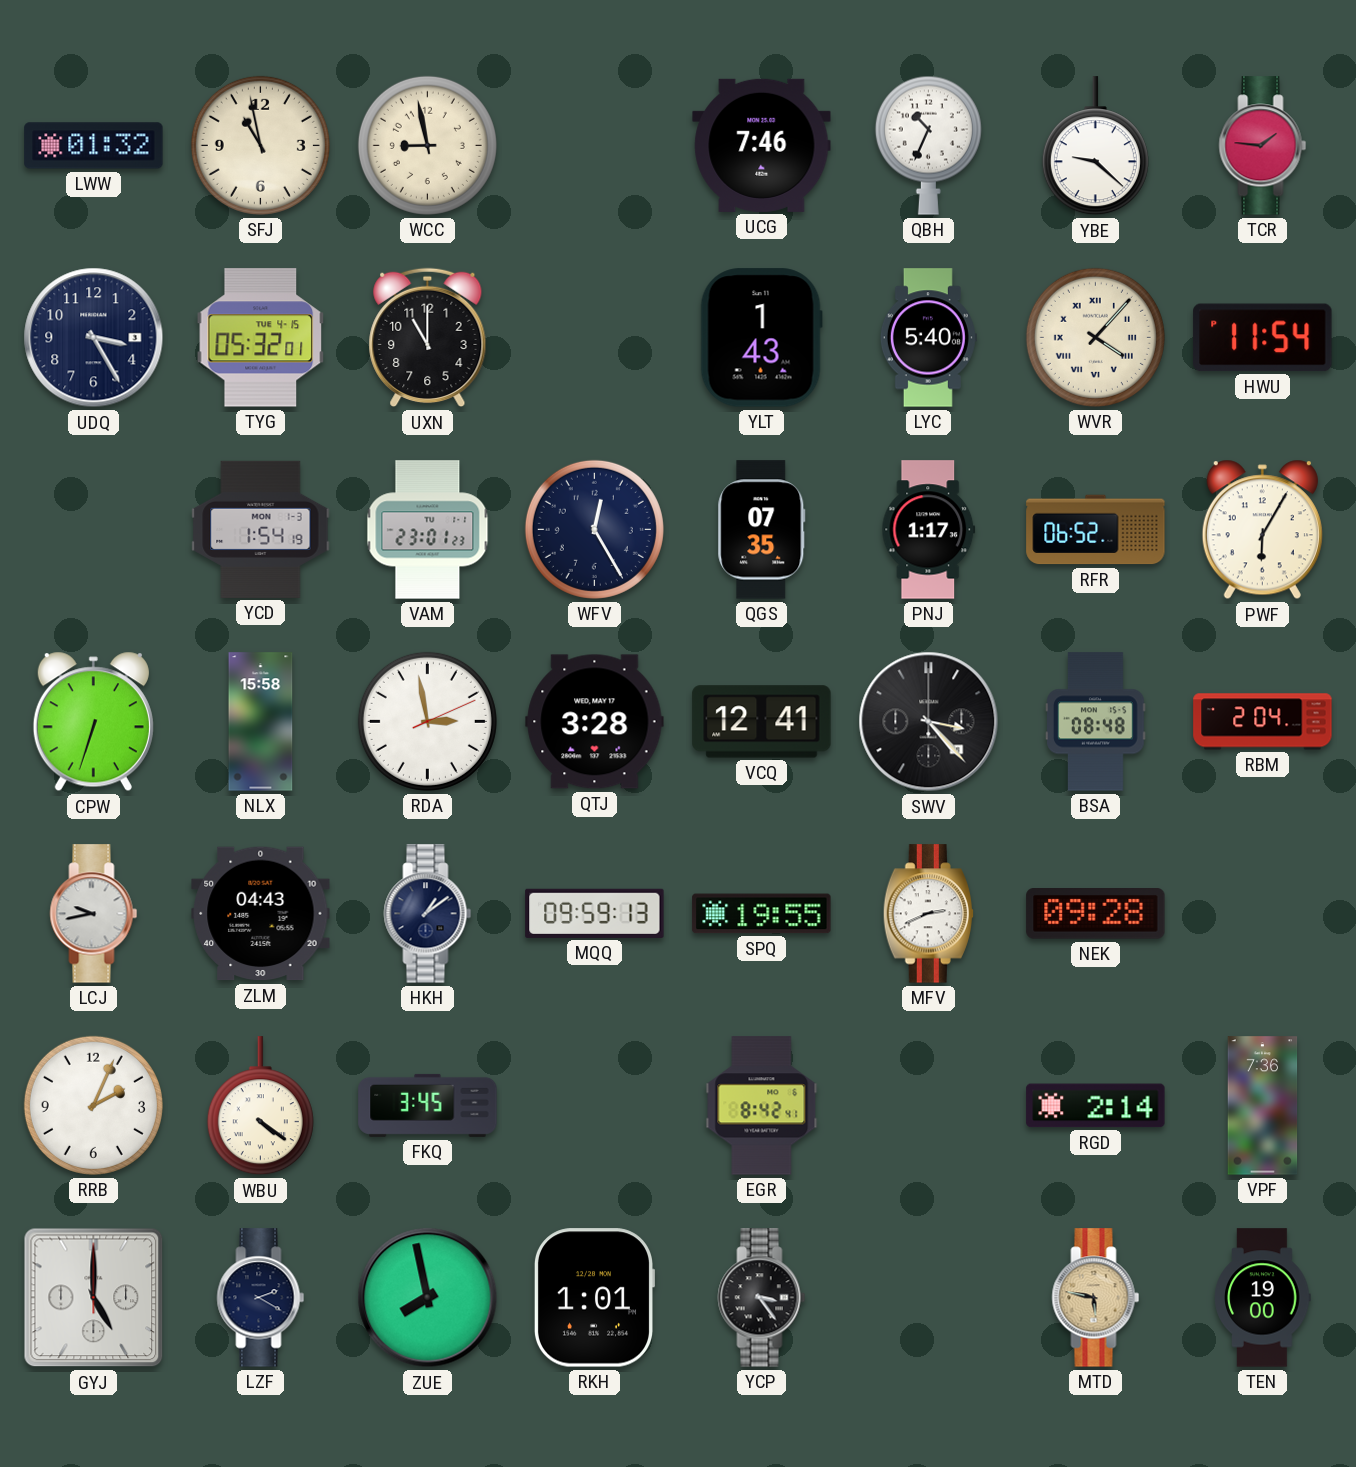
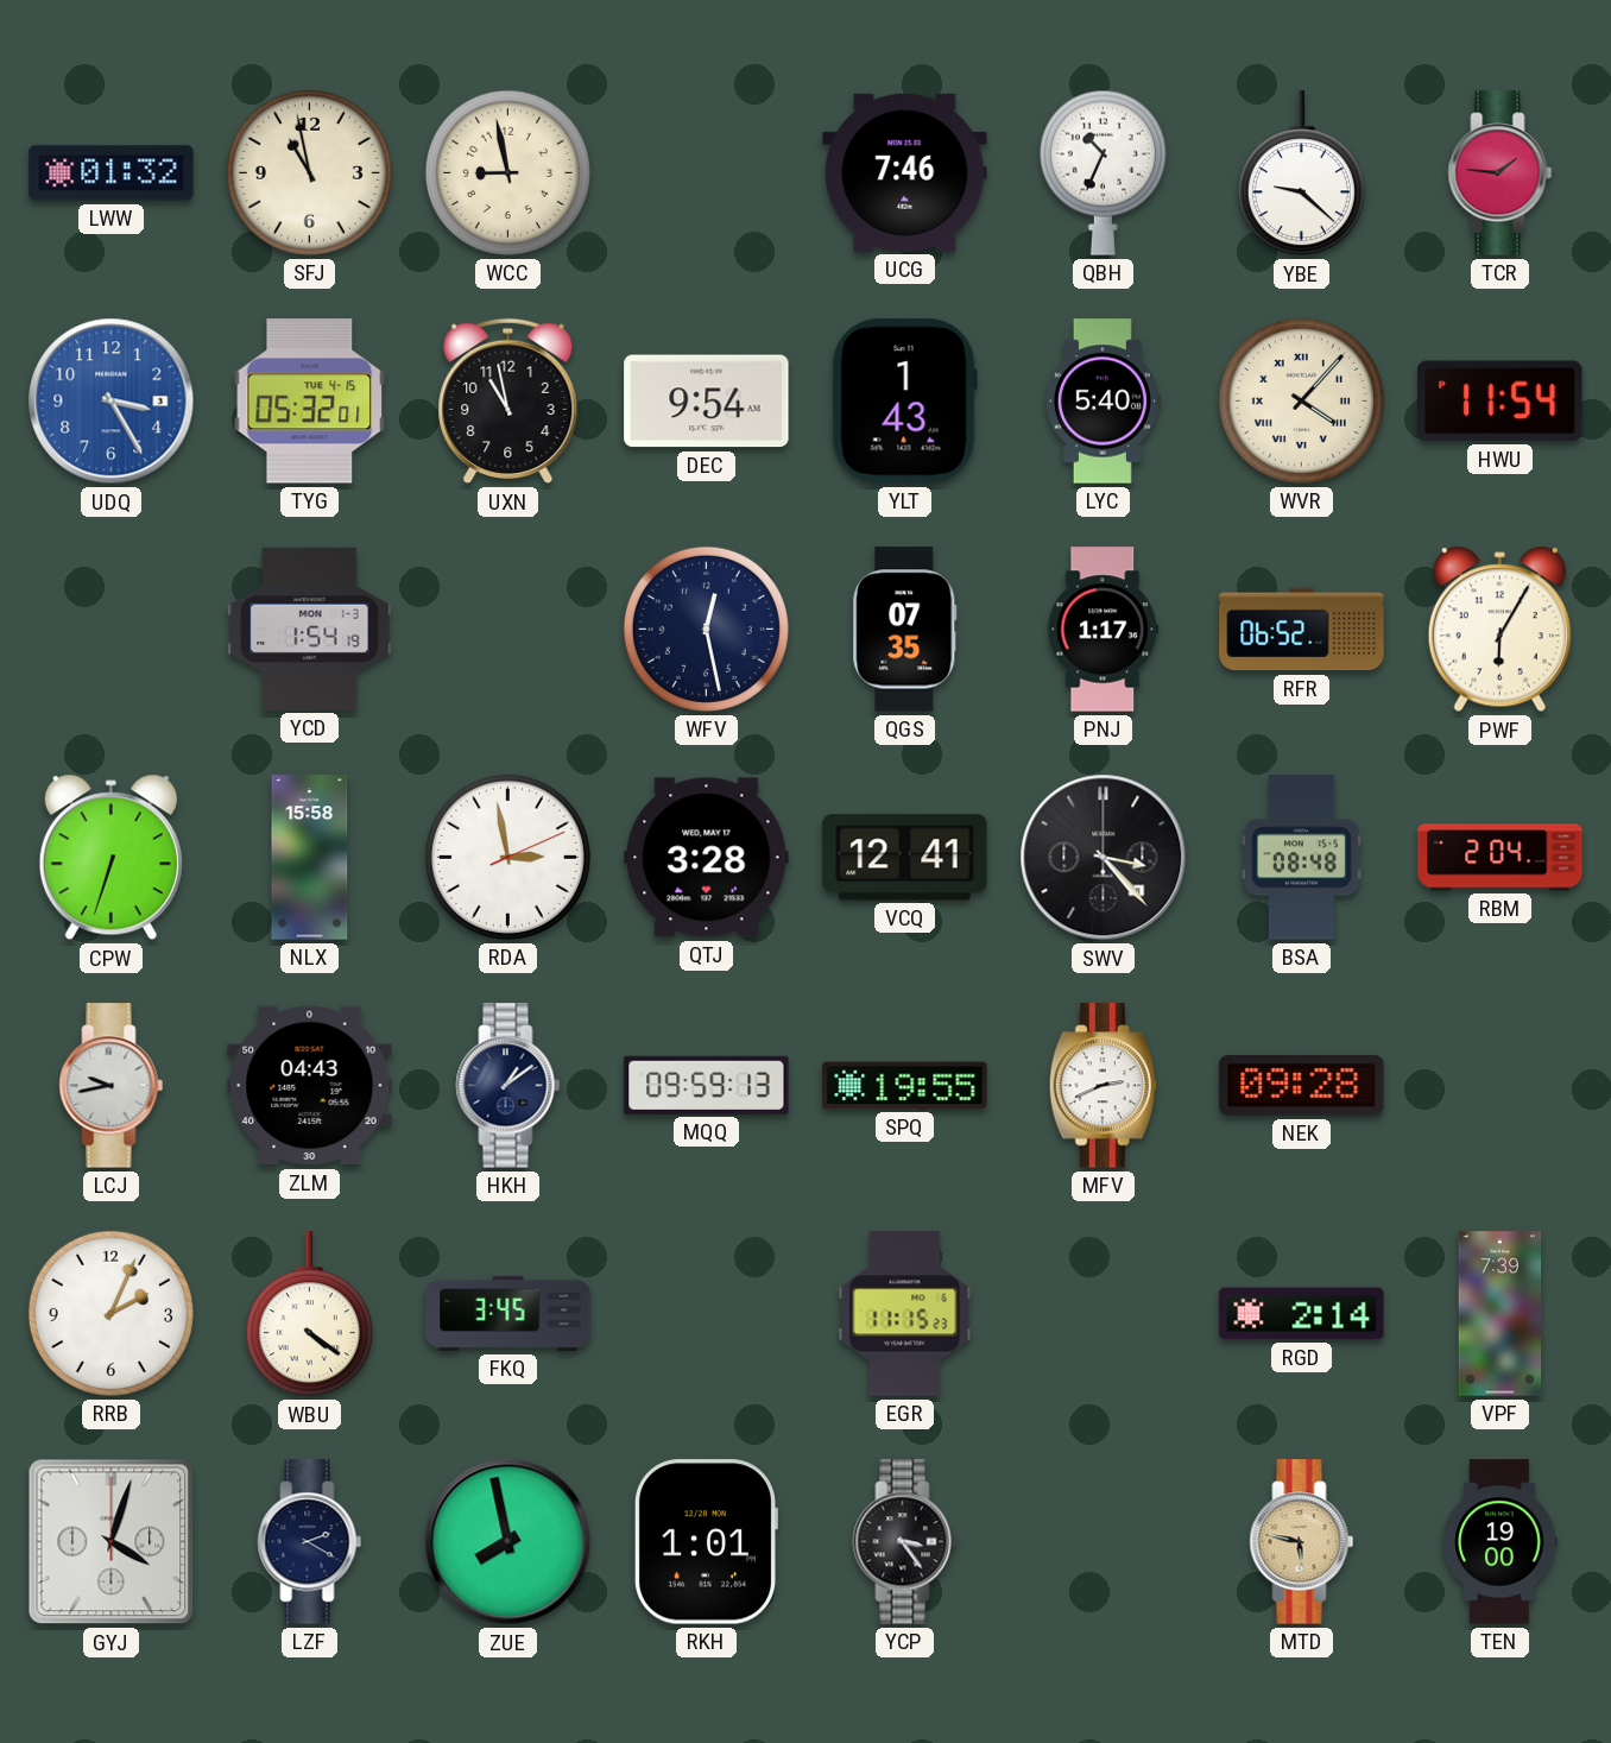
UDQ dial: navy -> blue
UXN: 11:00 -> 10:58
DEC: none -> 9:54
VAM: 23:01 -> none
WFV: 12:25 -> 12:28
EGR: 8:42 -> 11:15
VPF: 7:36 -> 7:39
GYJ: 5:00 -> 4:03
